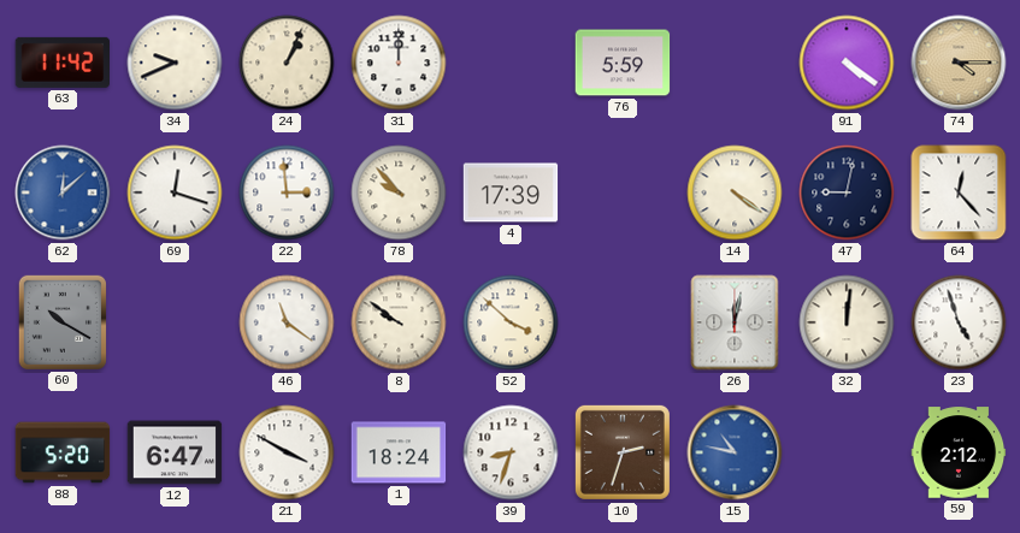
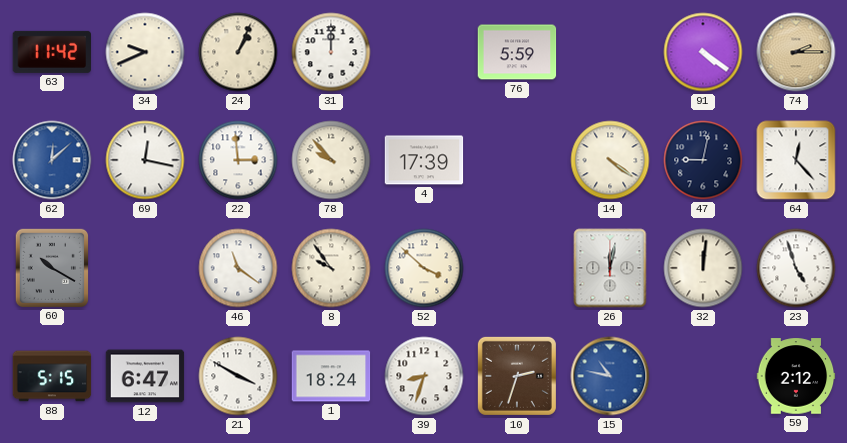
74: 4:15 -> 2:15
69: 12:18 -> 12:17
8: 9:51 -> 9:54
88: 5:20 -> 5:15
